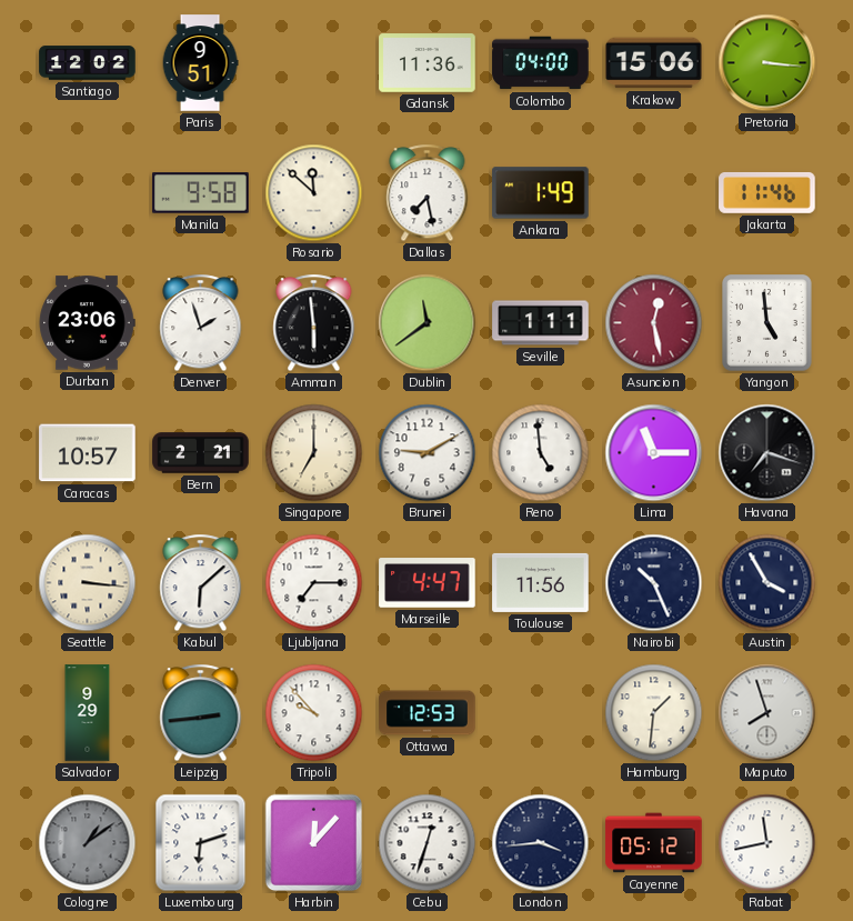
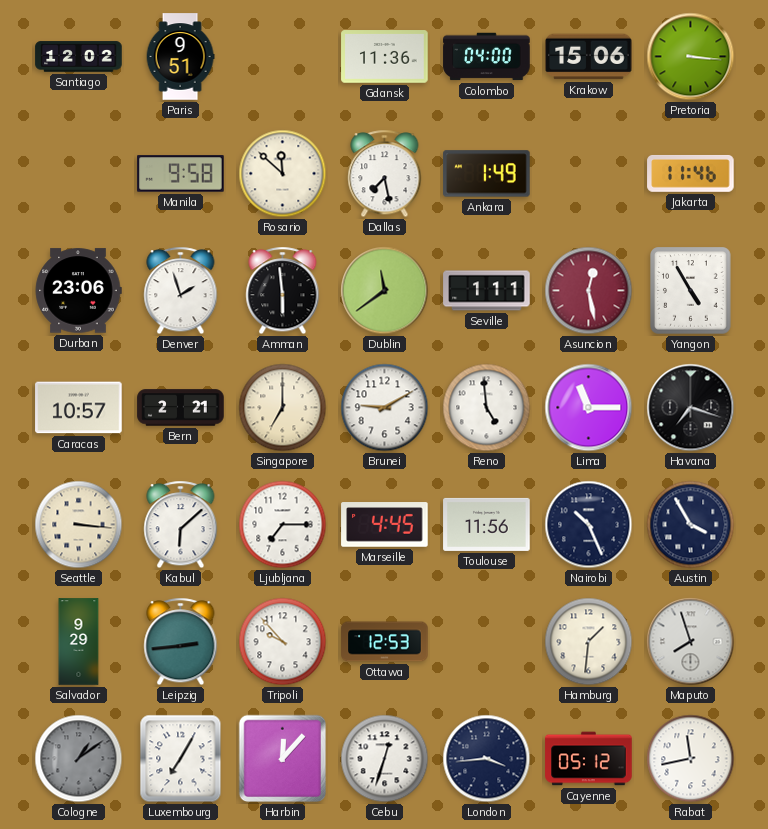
Yangon: 4:59 -> 4:55
Marseille: 4:47 -> 4:45
Luxembourg: 6:12 -> 7:05
